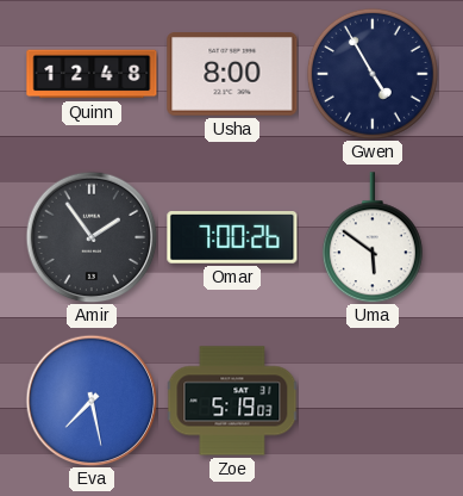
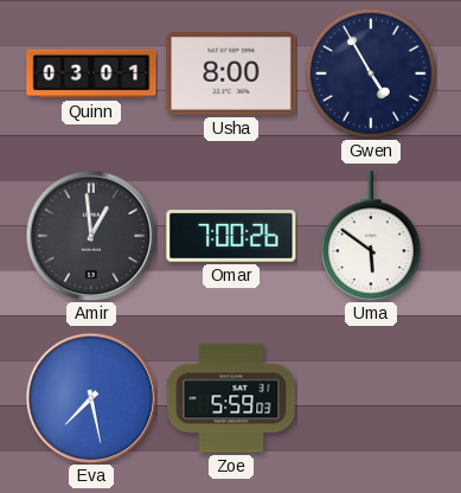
Quinn: 12:48 -> 03:01
Amir: 1:54 -> 12:59
Zoe: 5:19 -> 5:59
